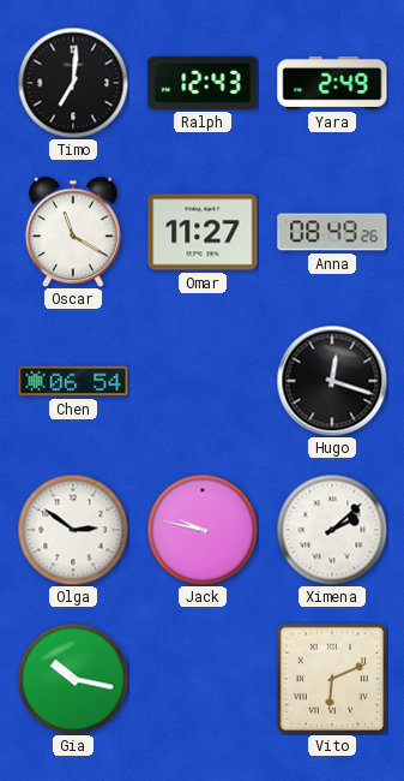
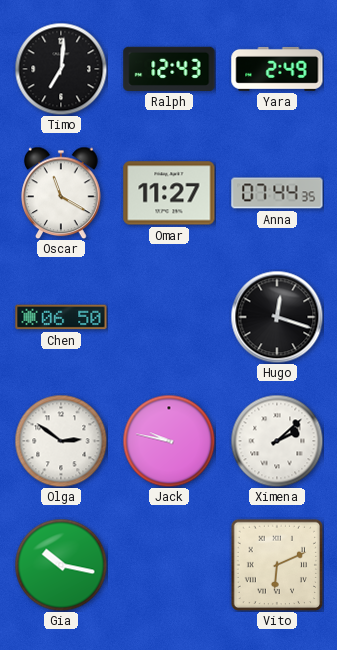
Anna: 08:49 -> 07:44
Chen: 06:54 -> 06:50
